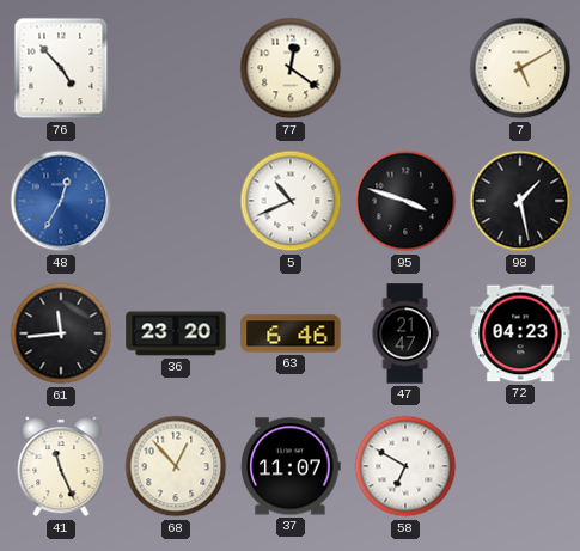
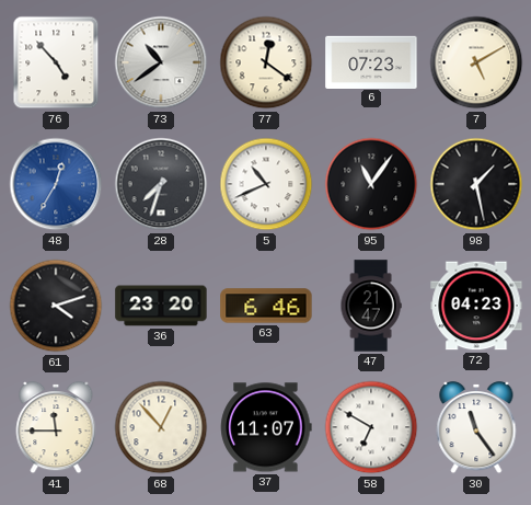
73: none -> 10:39
6: none -> 07:23
28: none -> 7:33
95: 3:48 -> 11:06
61: 11:44 -> 4:12
41: 11:26 -> 11:45
30: none -> 11:24
